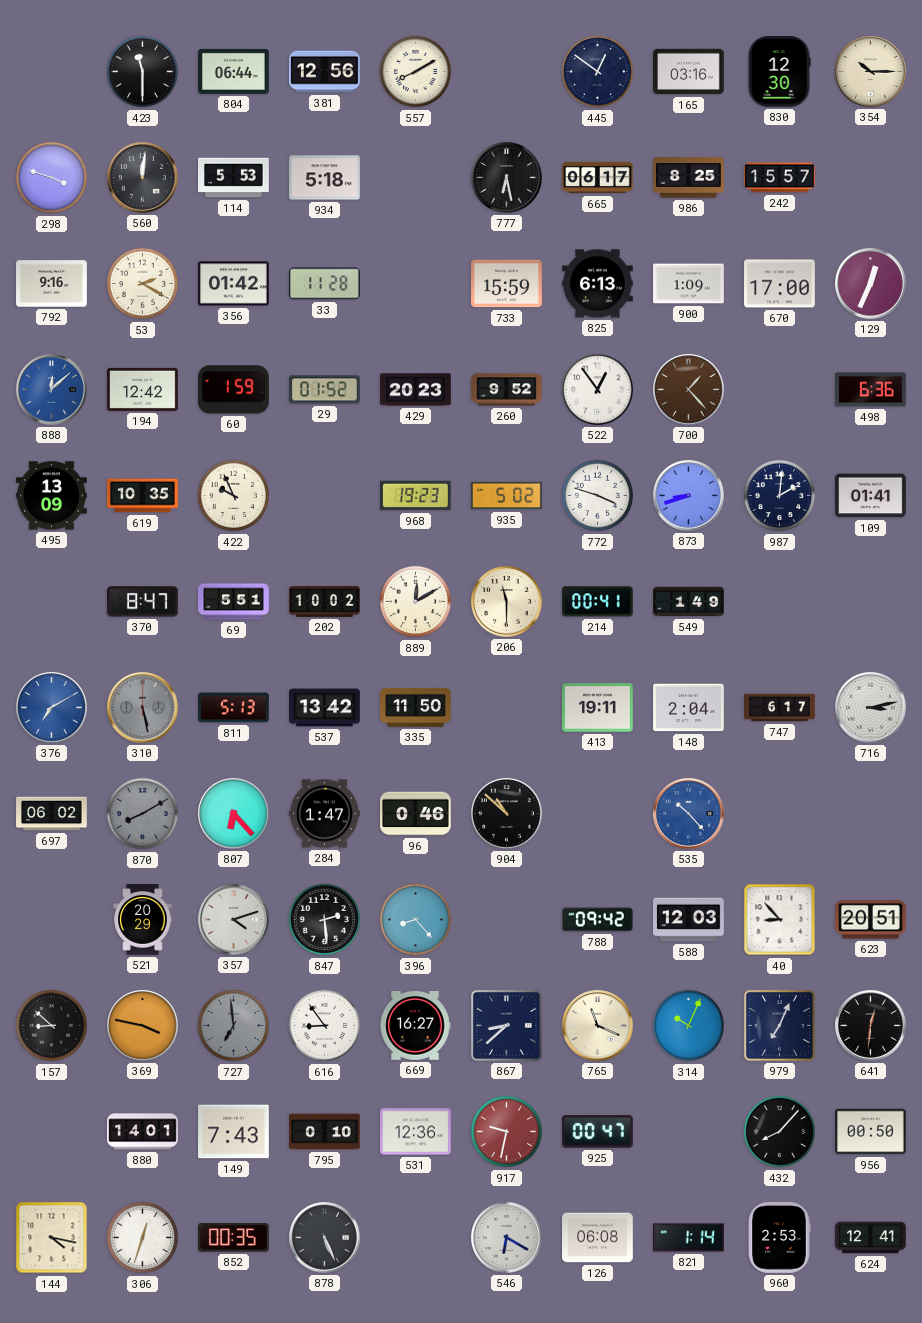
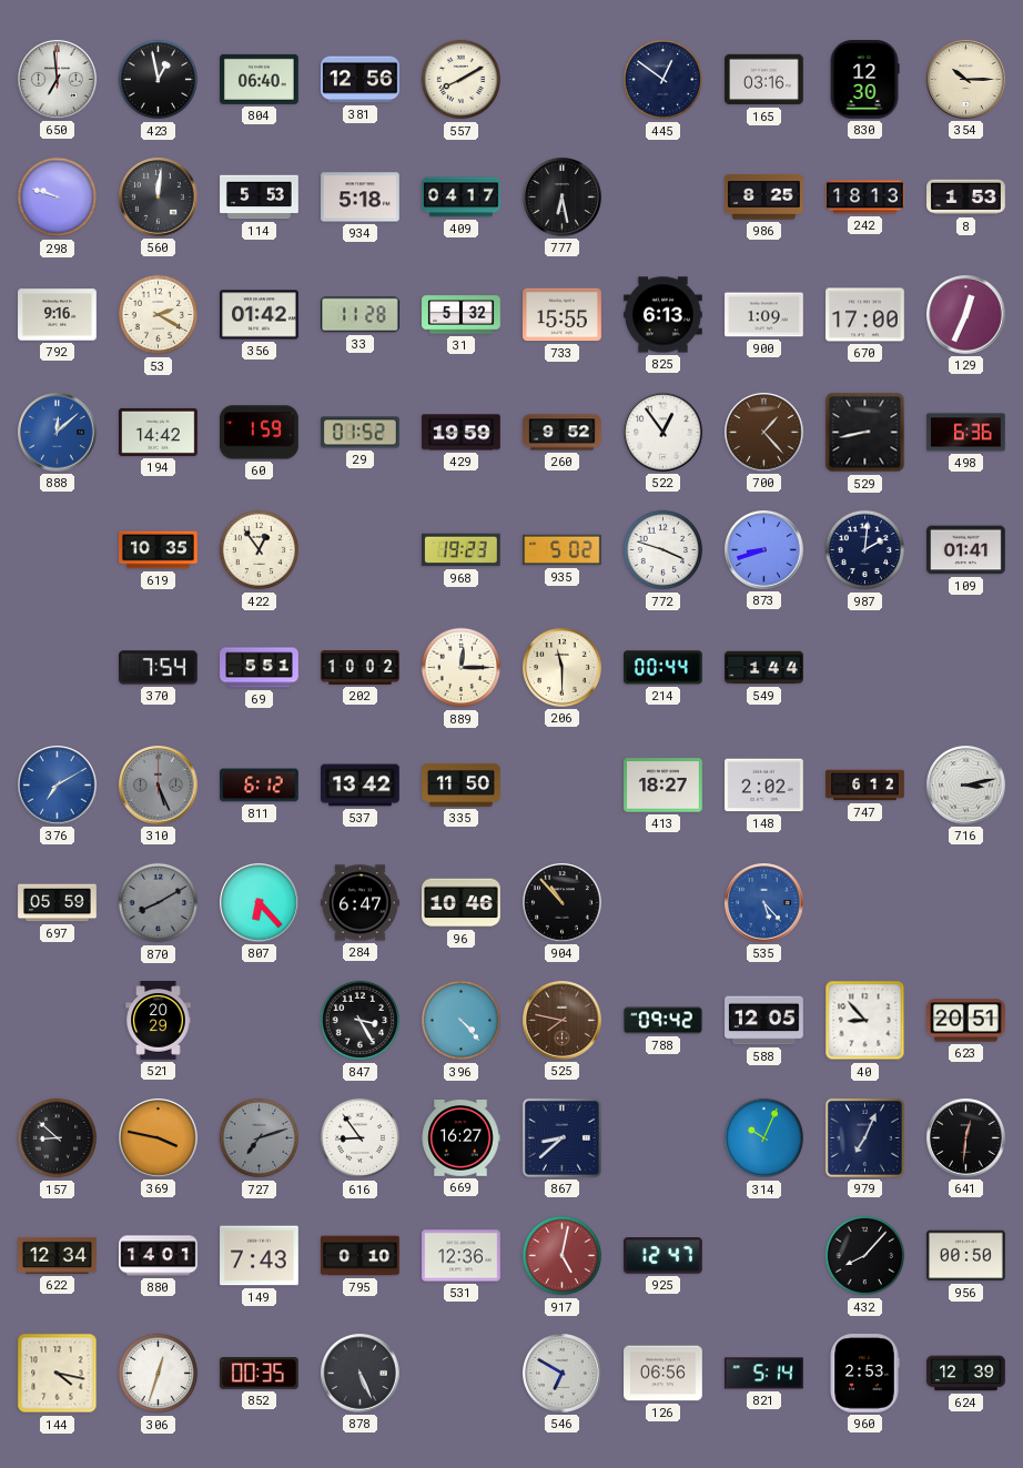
650: none -> 6:59
423: 11:30 -> 12:58
804: 06:44 -> 06:40
298: 3:48 -> 9:48
409: none -> 04:17
665: 06:17 -> none
242: 15:57 -> 18:13
8: none -> 1:53
31: none -> 5:32
733: 15:59 -> 15:55
194: 12:42 -> 14:42
429: 20:23 -> 19:59
529: none -> 8:43
495: 13:09 -> none
422: 9:56 -> 12:54
370: 8:47 -> 7:54
889: 12:10 -> 12:15
214: 00:41 -> 00:44
549: 1:49 -> 1:44
310: 5:28 -> 5:26
811: 5:13 -> 6:12
413: 19:11 -> 18:27
148: 2:04 -> 2:02
747: 6:17 -> 6:12
697: 06:02 -> 05:59
284: 1:47 -> 6:47
96: 0:46 -> 10:46
904: 10:52 -> 10:53
535: 10:23 -> 5:23
357: 4:12 -> none
847: 2:29 -> 3:25
396: 8:23 -> 4:23
525: none -> 7:47
588: 12:03 -> 12:05
727: 6:59 -> 7:12
765: 11:19 -> none
622: none -> 12:34
917: 9:32 -> 5:02
925: 00:47 -> 12:47
546: 6:20 -> 6:50
126: 06:08 -> 06:56
821: 1:14 -> 5:14
624: 12:41 -> 12:39
